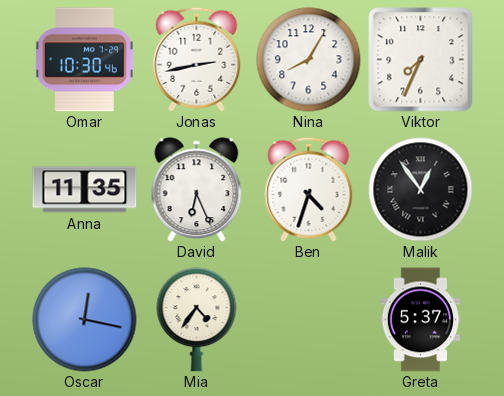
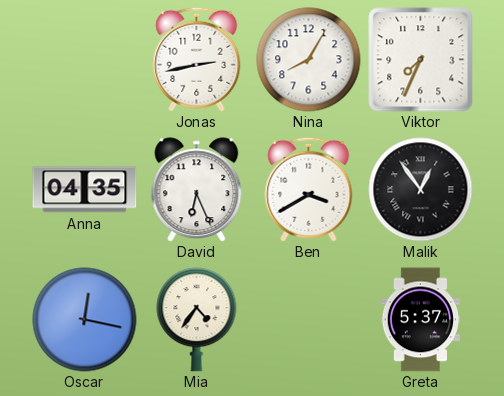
Omar: 10:30 -> none
Anna: 11:35 -> 04:35
Ben: 4:33 -> 3:40
